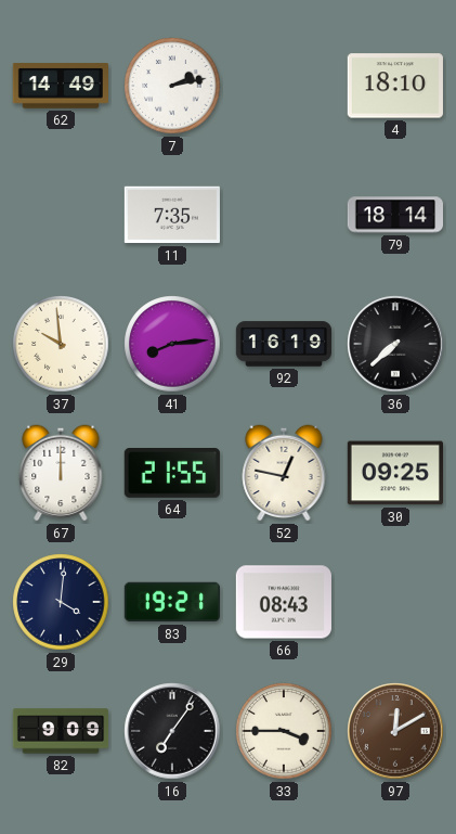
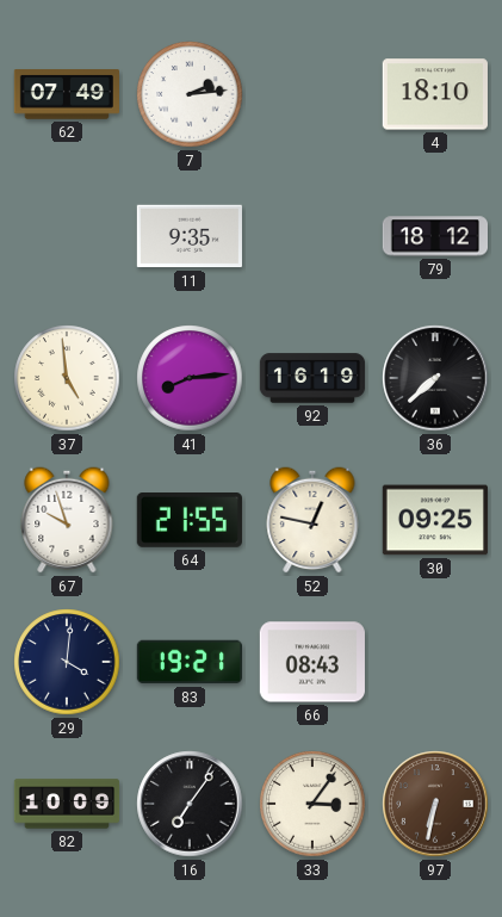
62: 14:49 -> 07:49
7: 2:13 -> 2:14
11: 7:35 -> 9:35
79: 18:14 -> 18:12
37: 9:59 -> 4:59
67: 12:00 -> 9:57
82: 9:09 -> 10:09
33: 3:45 -> 3:06
97: 12:10 -> 6:32
